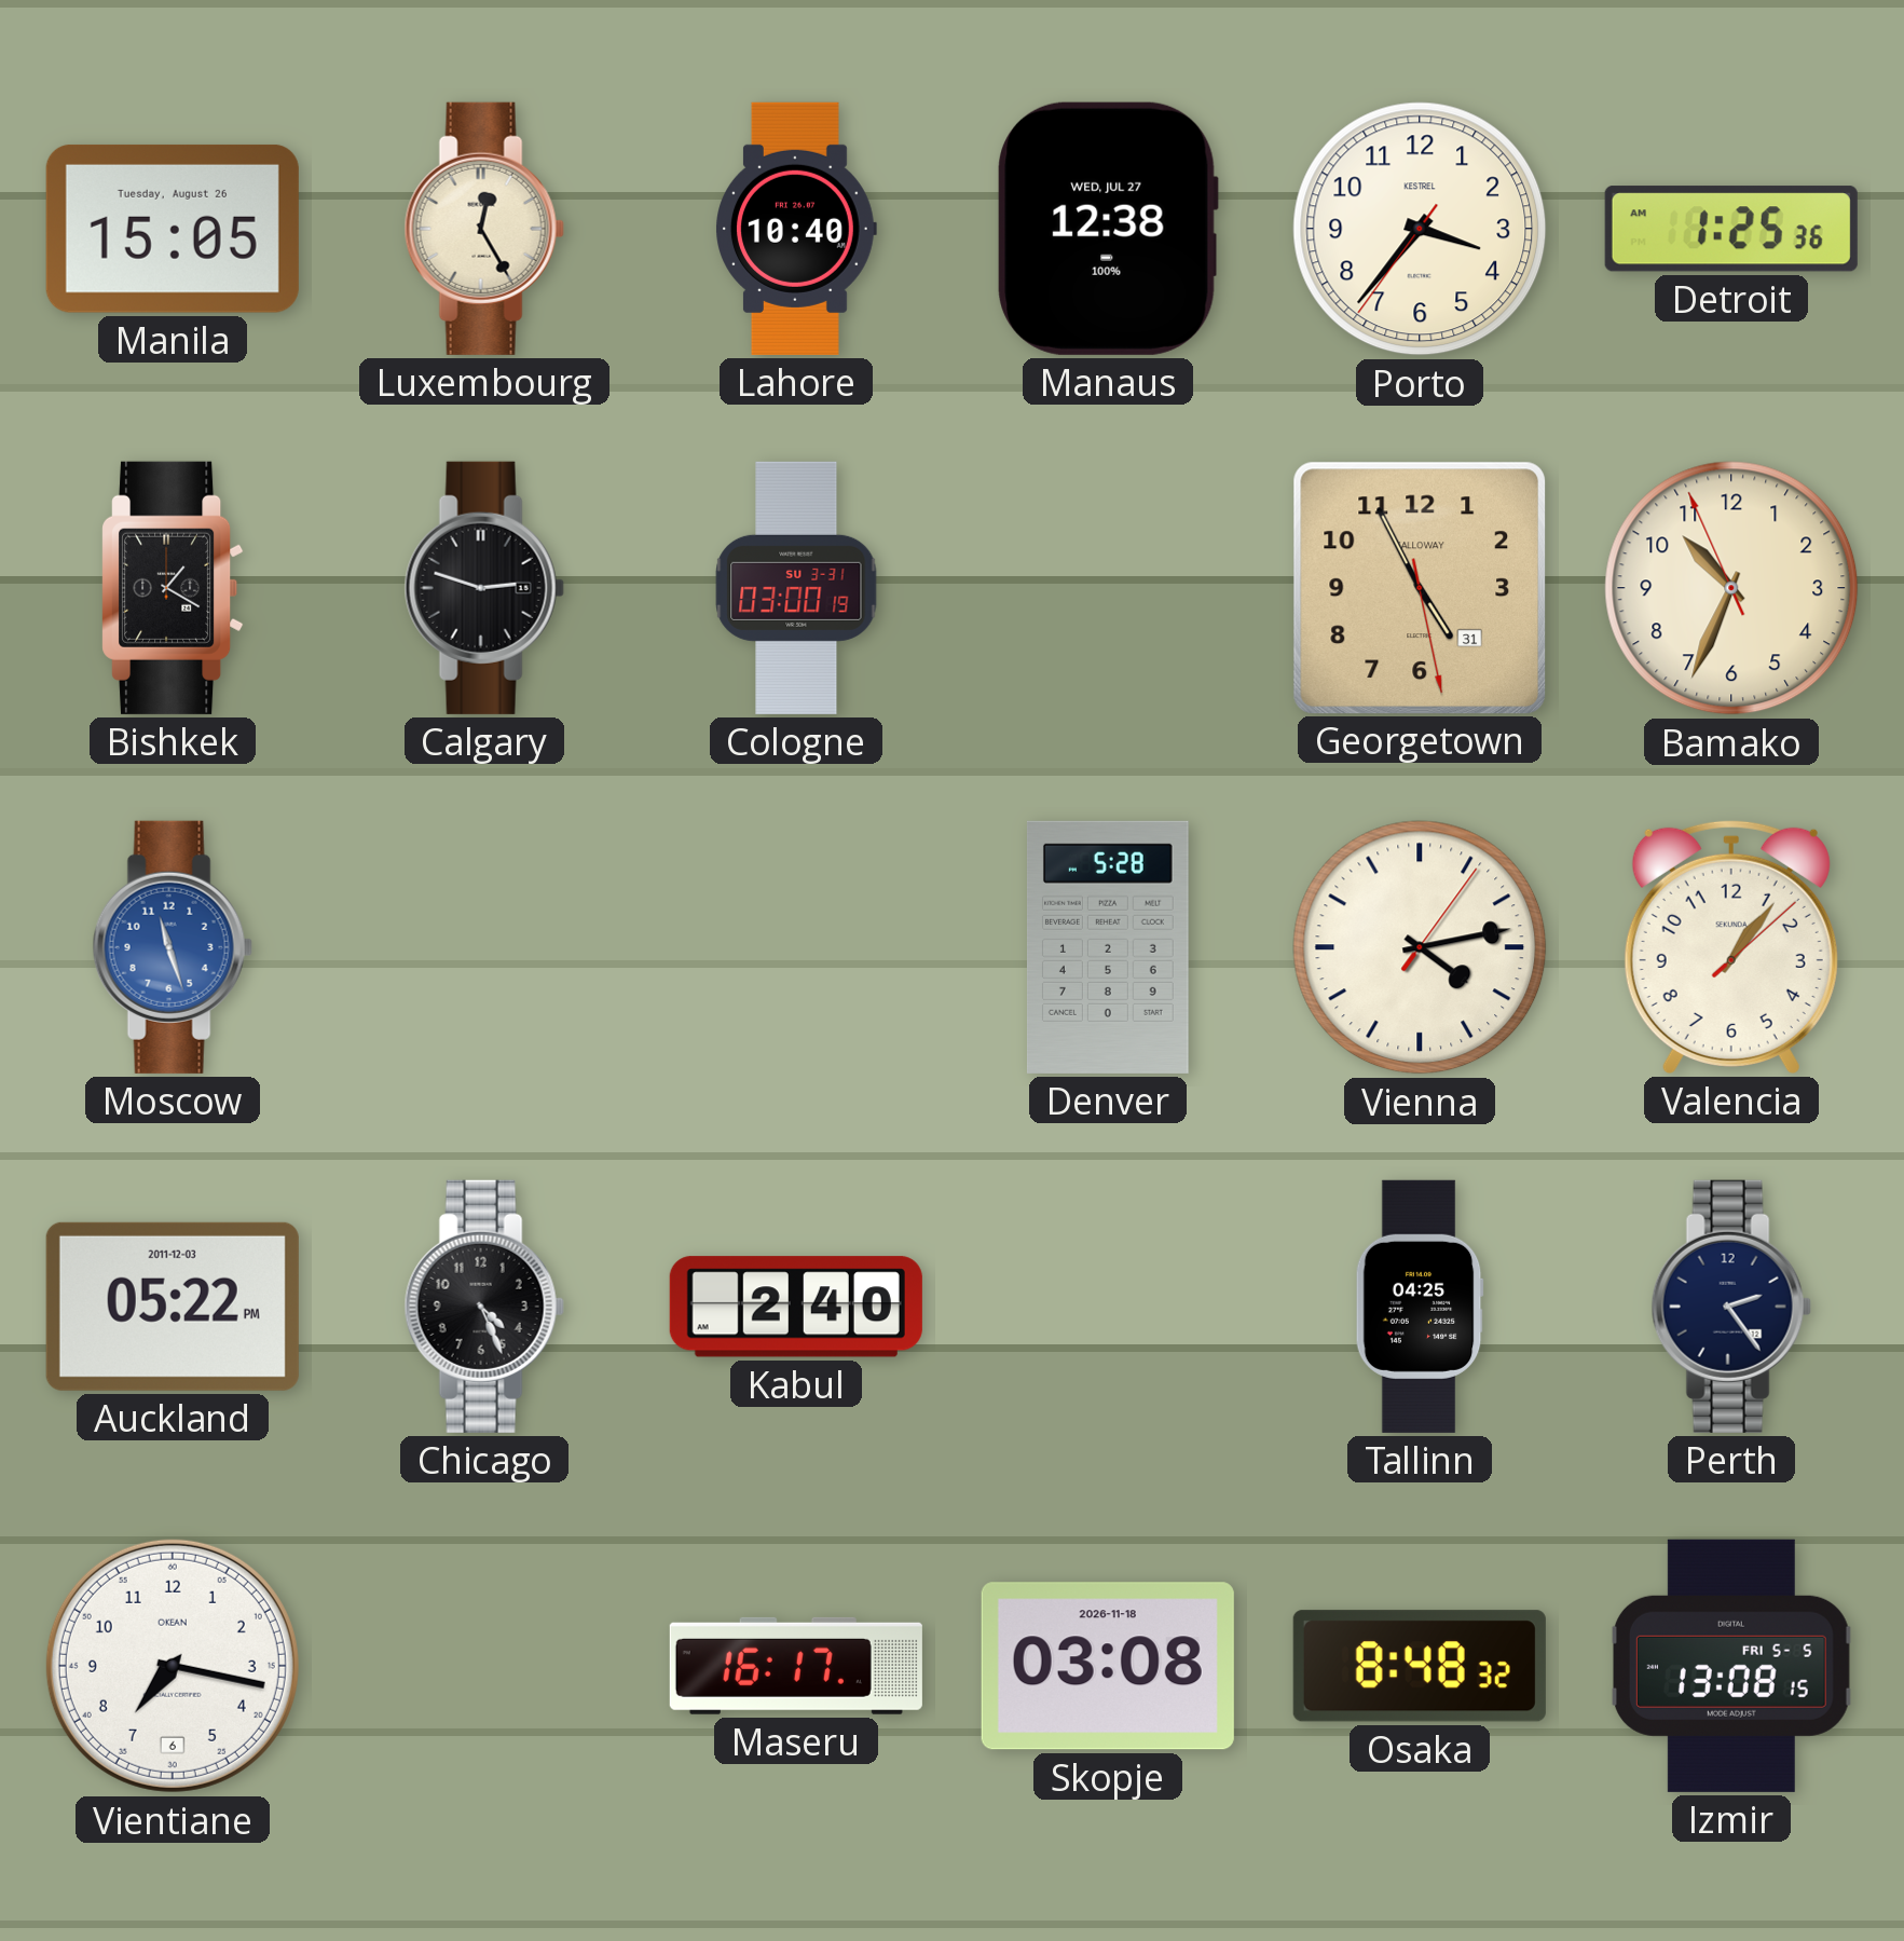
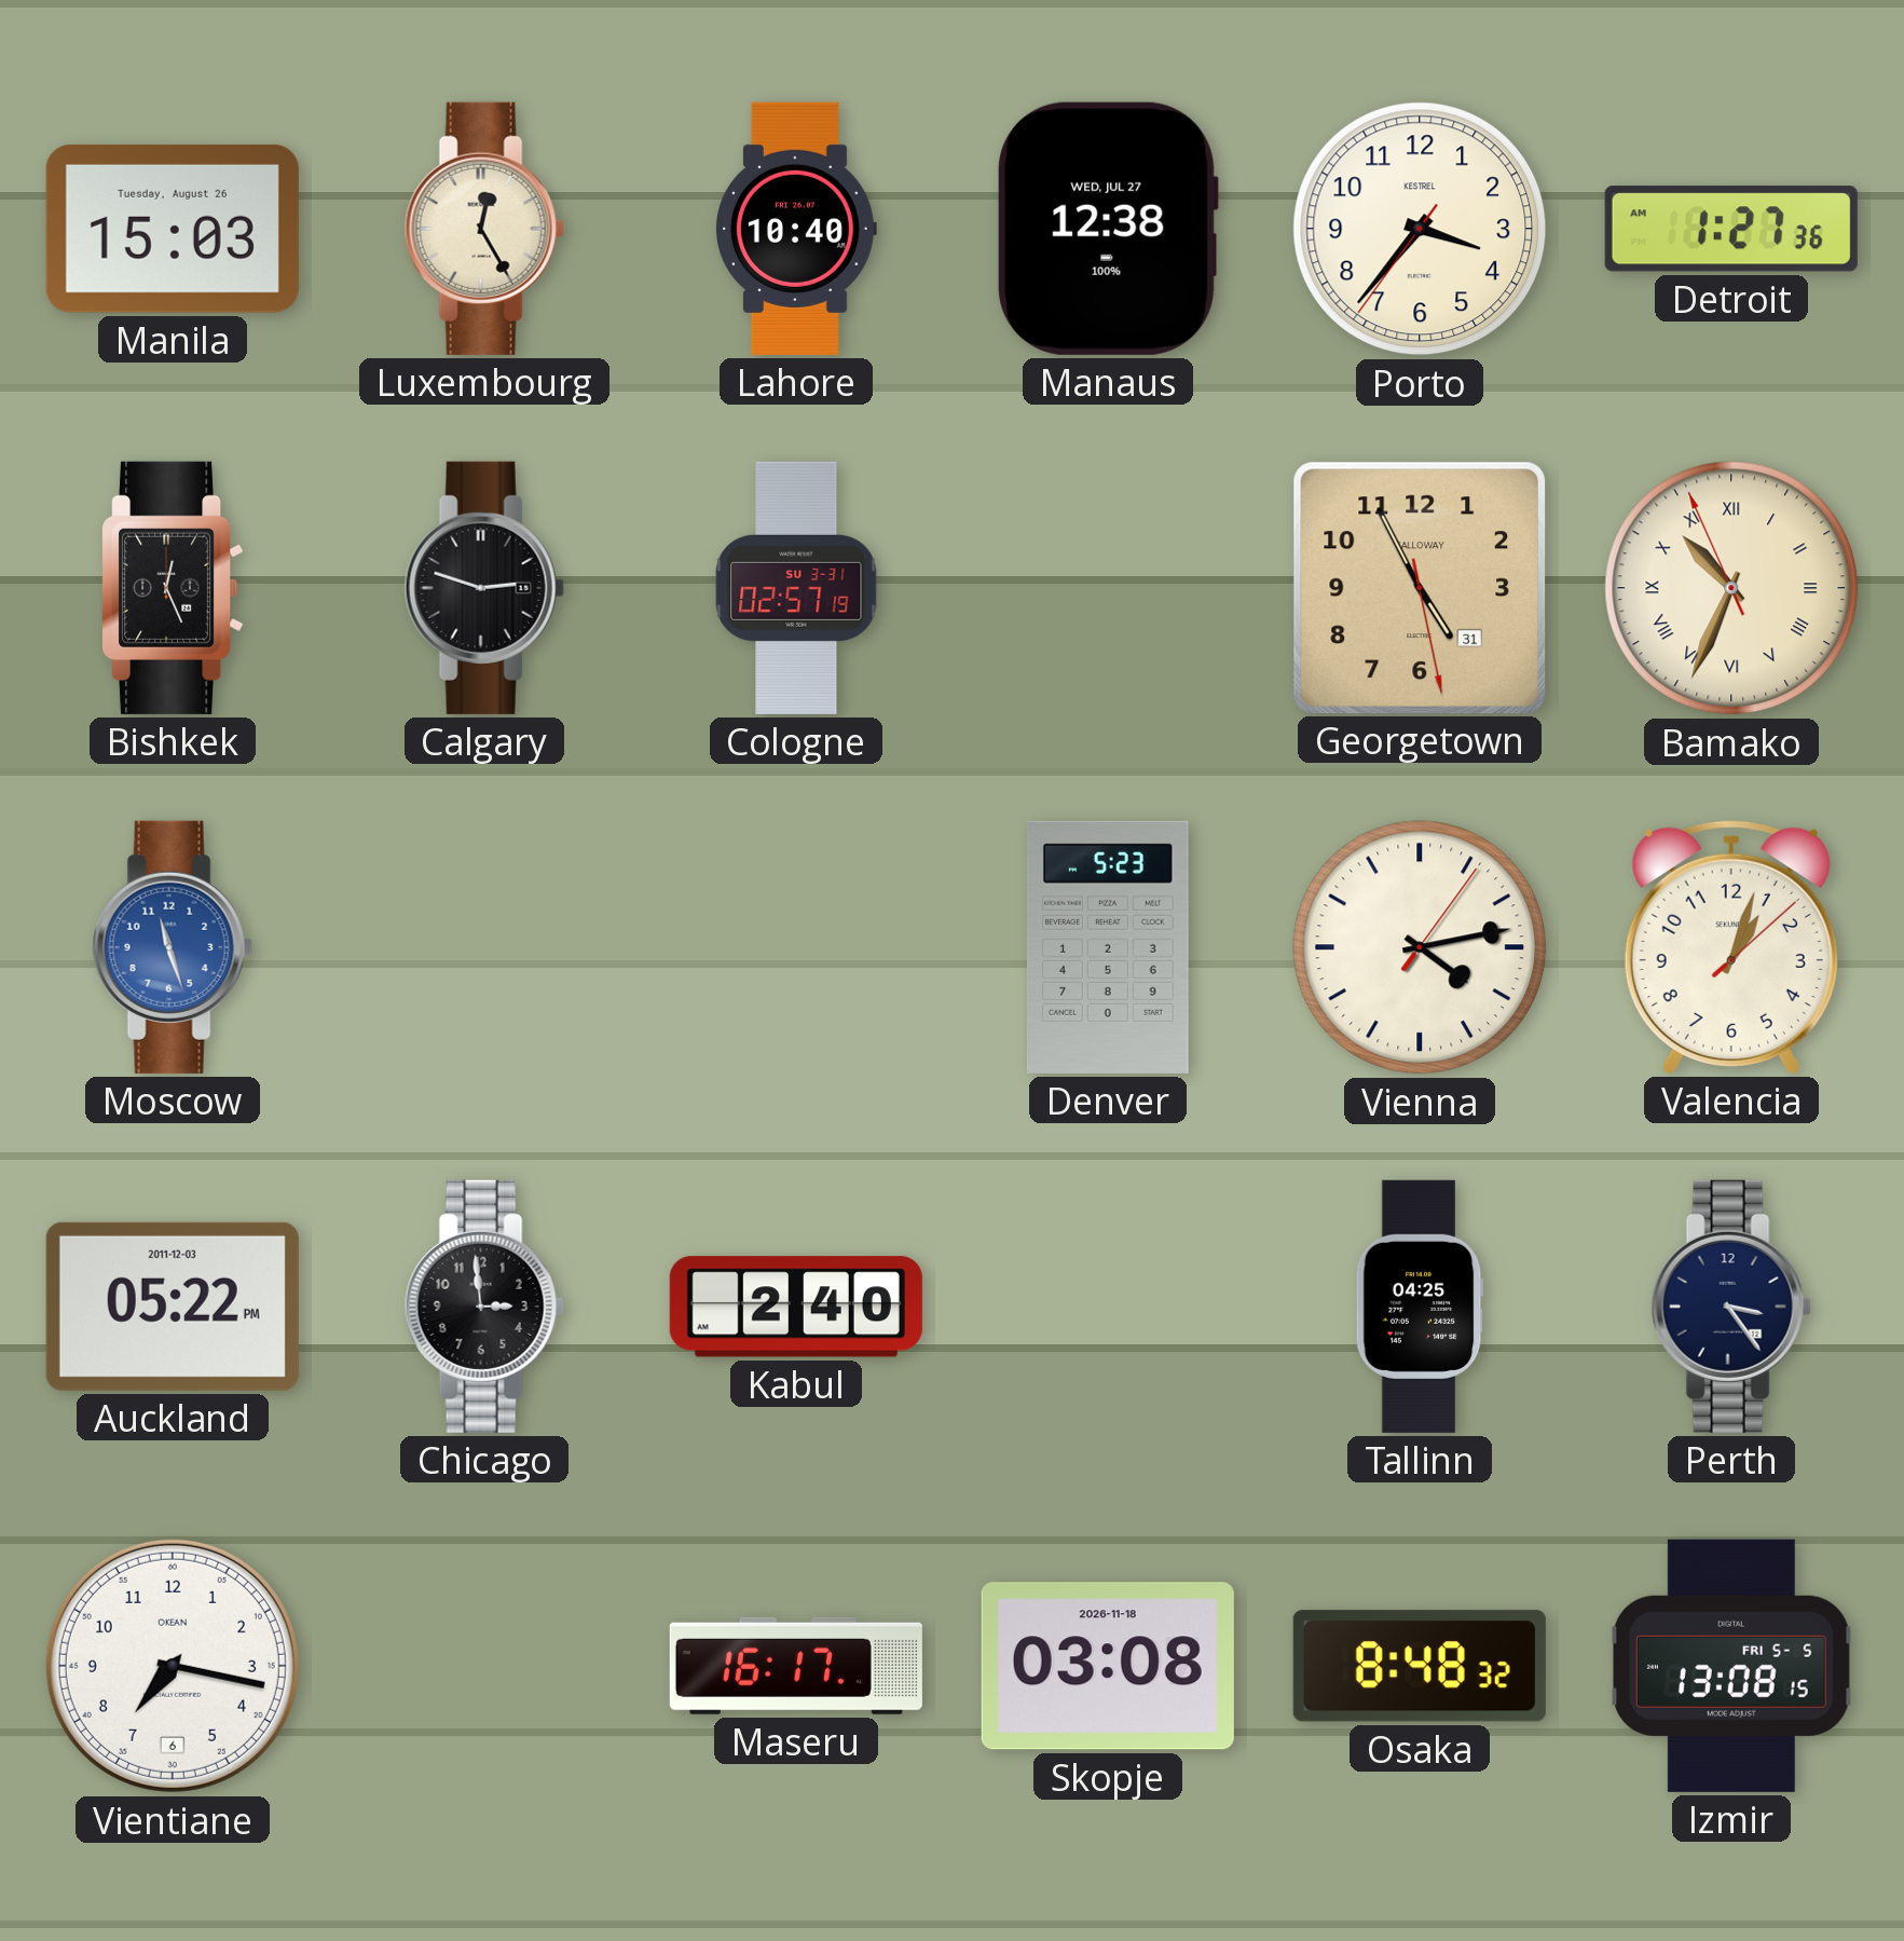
Manila: 15:05 -> 15:03
Detroit: 1:25 -> 1:27
Bishkek: 1:20 -> 12:26
Cologne: 03:00 -> 02:57
Bamako numerals: Arabic -> Roman
Denver: 5:28 -> 5:23
Valencia: 1:06 -> 1:03
Chicago: 4:26 -> 2:59
Perth: 2:24 -> 3:24
